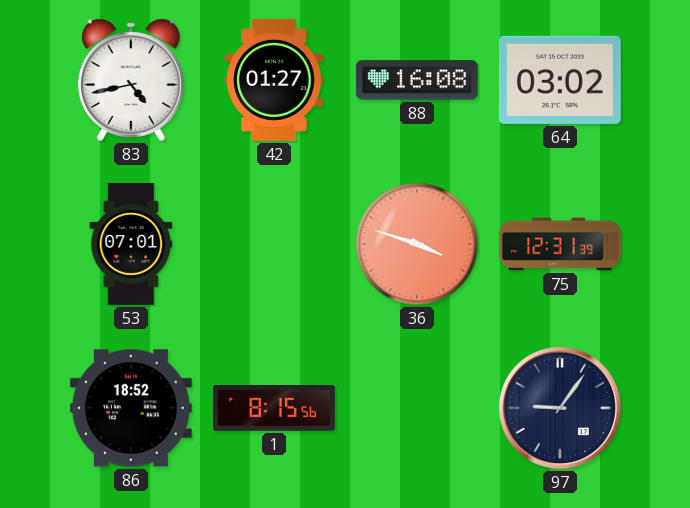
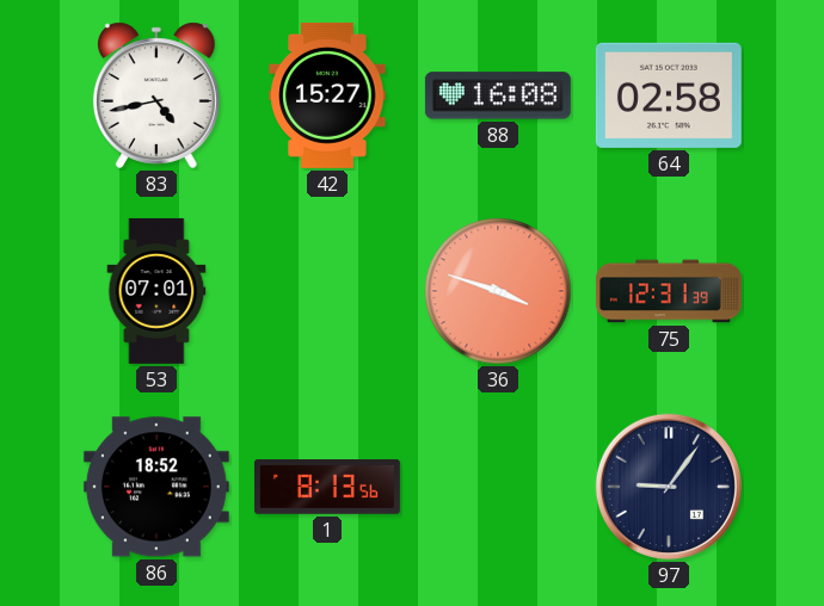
42: 01:27 -> 15:27
64: 03:02 -> 02:58
1: 8:15 -> 8:13
